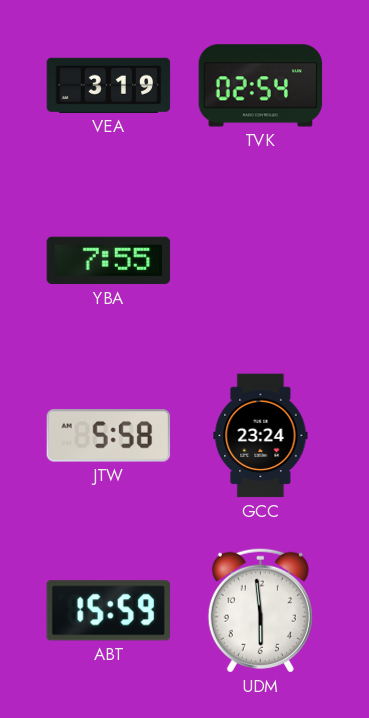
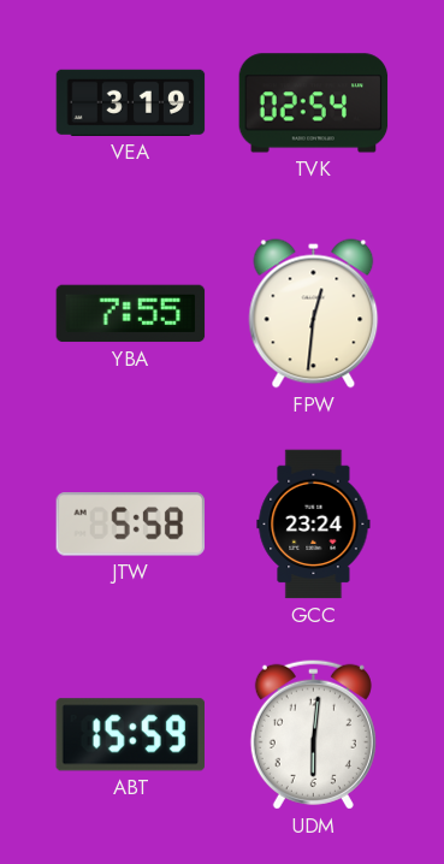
FPW: none -> 12:31
UDM: 5:59 -> 6:01
